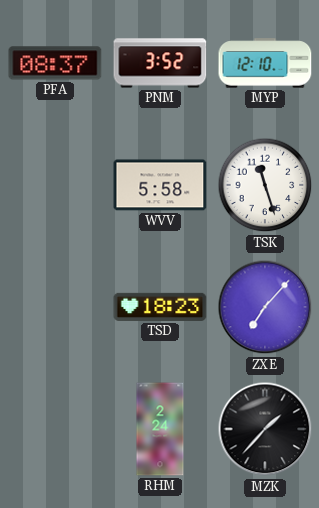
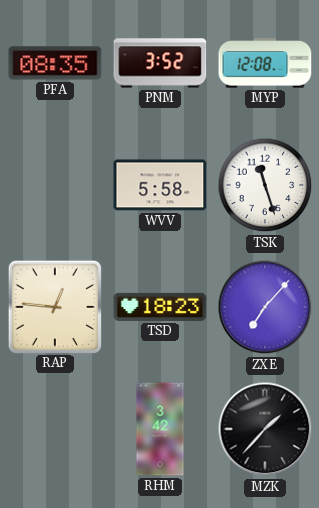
PFA: 08:37 -> 08:35
MYP: 12:10 -> 12:08
RAP: none -> 12:46
RHM: 2:24 -> 3:42
